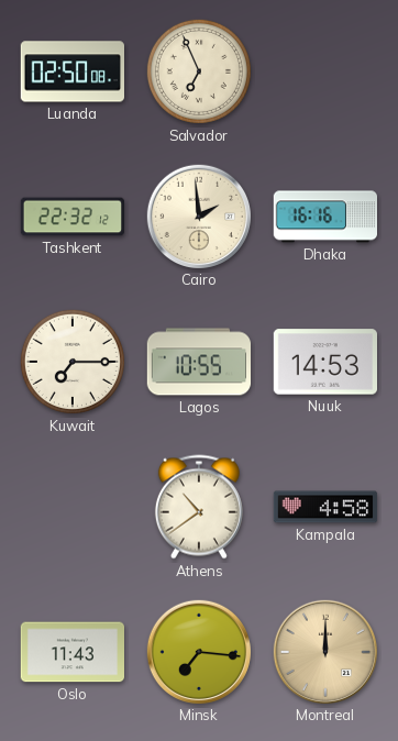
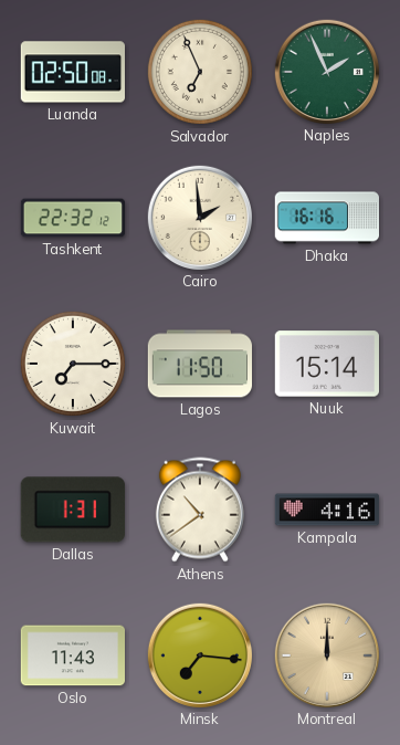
Naples: none -> 1:56
Lagos: 10:55 -> 11:50
Nuuk: 14:53 -> 15:14
Dallas: none -> 1:31
Kampala: 4:58 -> 4:16
